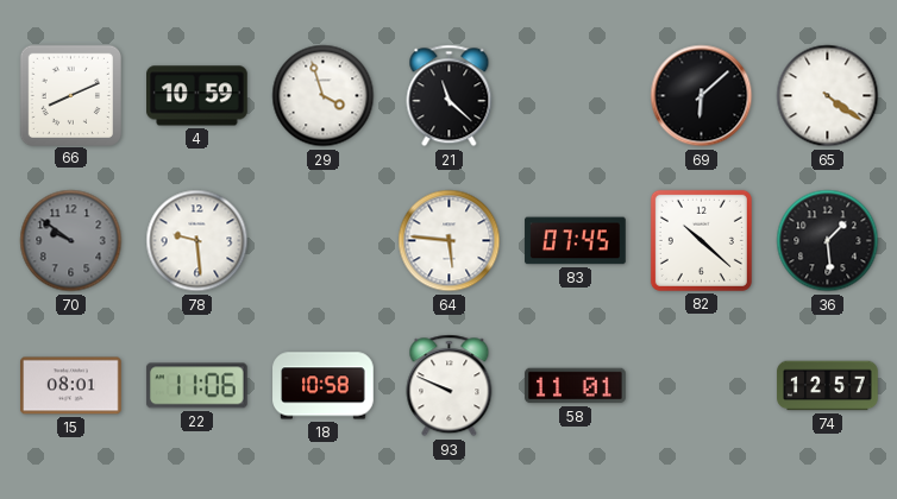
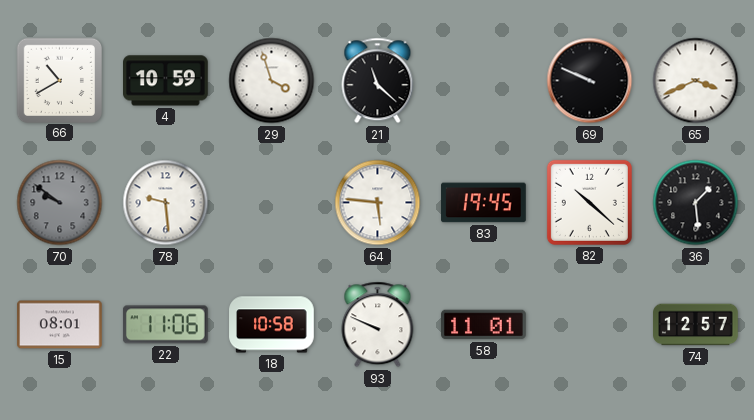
66: 8:11 -> 10:40
69: 6:08 -> 9:49
65: 4:21 -> 3:41
83: 07:45 -> 19:45
